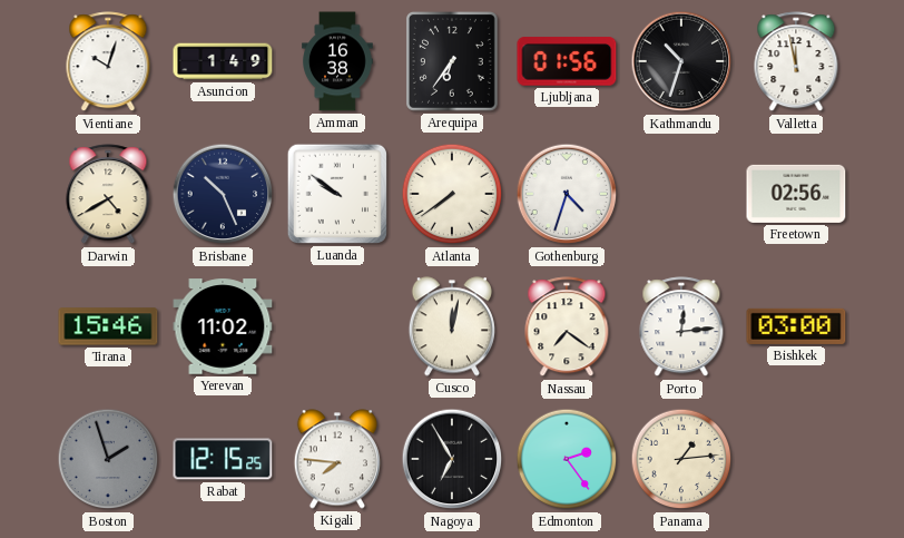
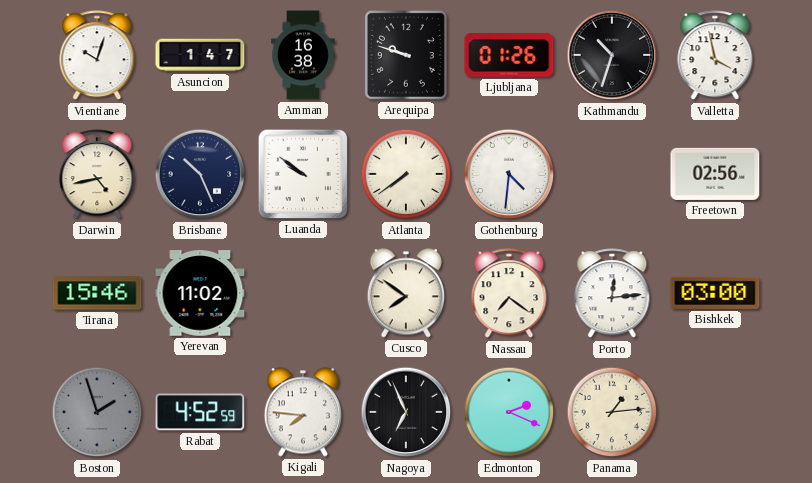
Asuncion: 1:49 -> 1:47
Arequipa: 6:36 -> 9:48
Ljubljana: 01:56 -> 01:26
Valletta: 11:58 -> 3:58
Darwin: 4:40 -> 4:43
Gothenburg: 4:33 -> 4:31
Cusco: 12:02 -> 7:51
Rabat: 12:15 -> 4:52
Nagoya: 6:55 -> 6:56
Edmonton: 2:24 -> 2:19
